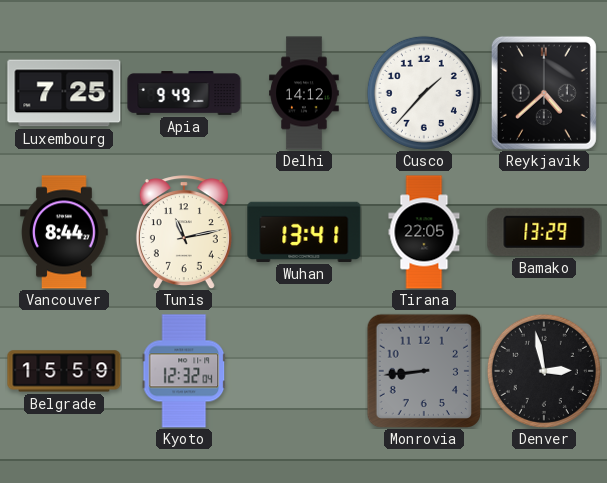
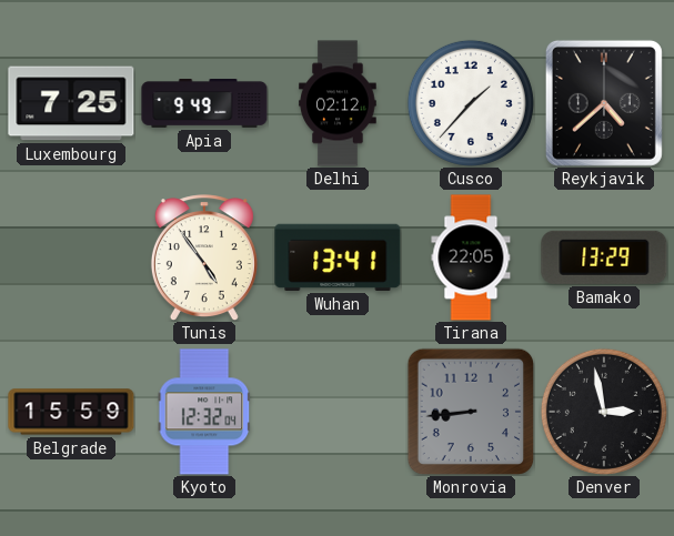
Delhi: 14:12 -> 02:12
Vancouver: 8:44 -> none
Tunis: 11:13 -> 4:54
